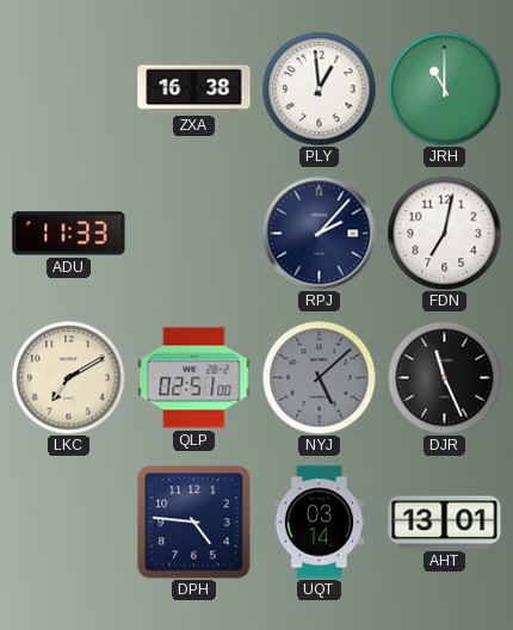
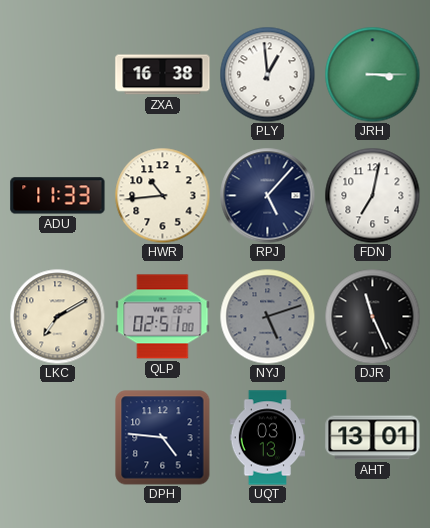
JRH: 11:00 -> 3:15
HWR: none -> 10:44
RPJ: 2:07 -> 5:07
NYJ: 5:08 -> 5:12
UQT: 03:14 -> 03:13
